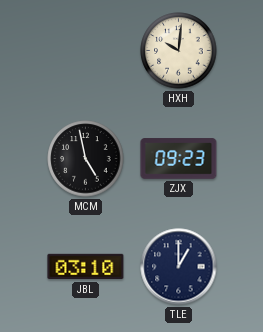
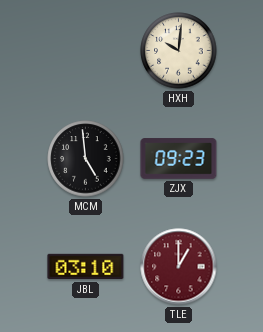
MCM: 4:58 -> 4:59
TLE dial: navy -> burgundy
